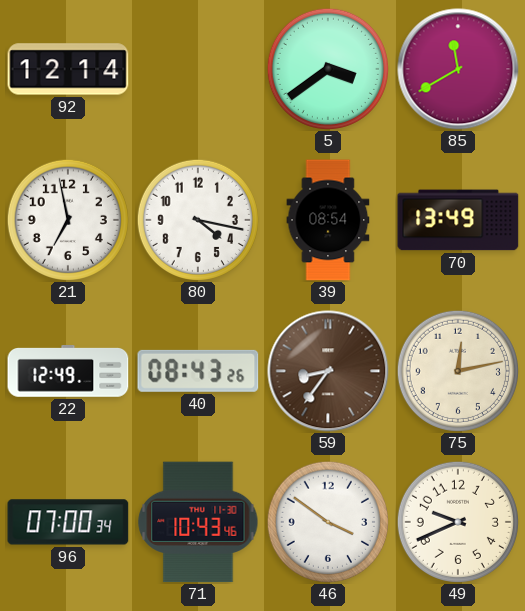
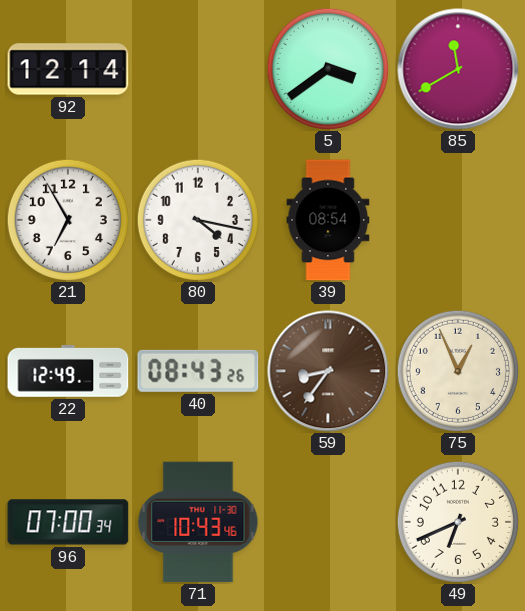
21: 6:58 -> 6:55
70: 13:49 -> none
75: 12:13 -> 12:56
46: 3:51 -> none
49: 9:41 -> 6:41
